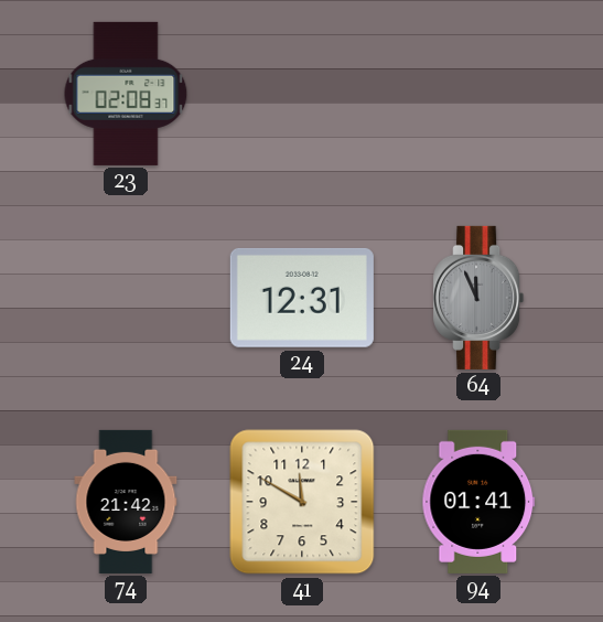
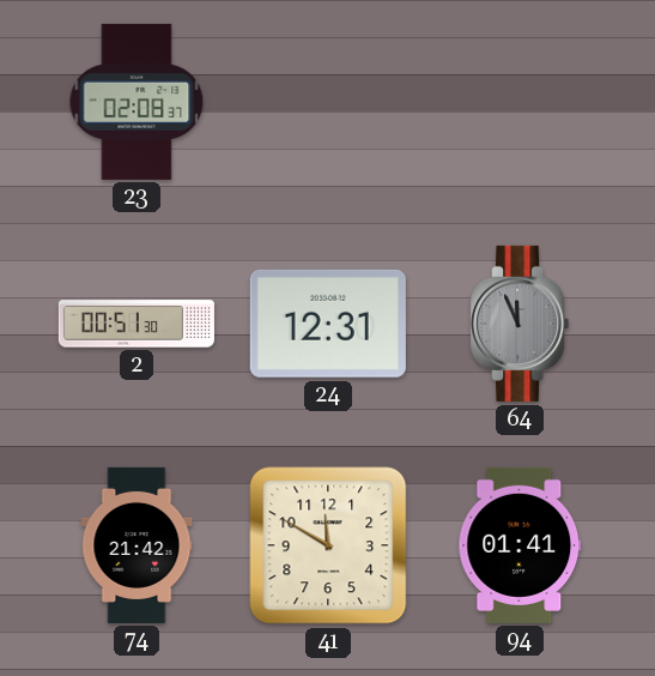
2: none -> 00:51
